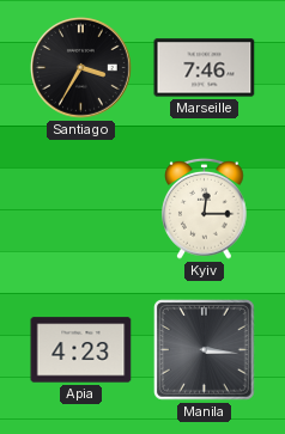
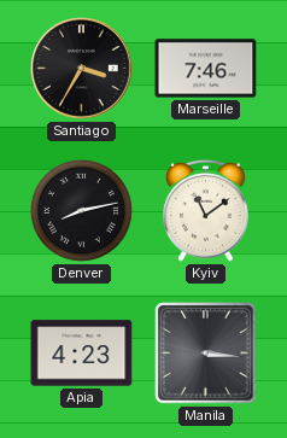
Denver: none -> 8:13
Kyiv: 12:15 -> 11:09
